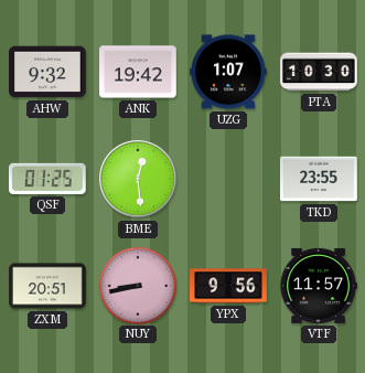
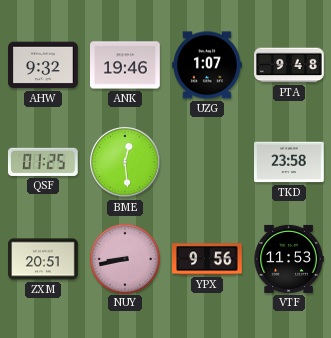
ANK: 19:42 -> 19:46
PTA: 10:30 -> 9:48
TKD: 23:55 -> 23:58
VTF: 11:57 -> 11:53
